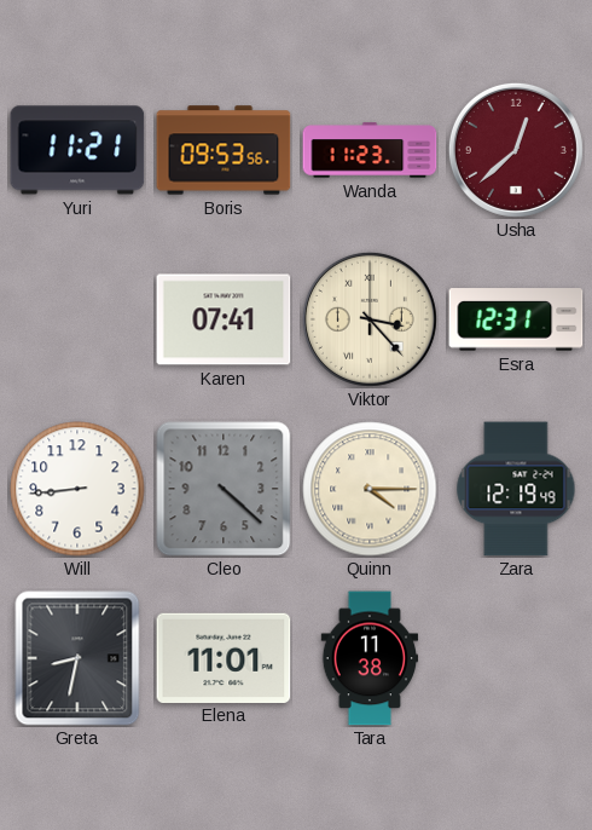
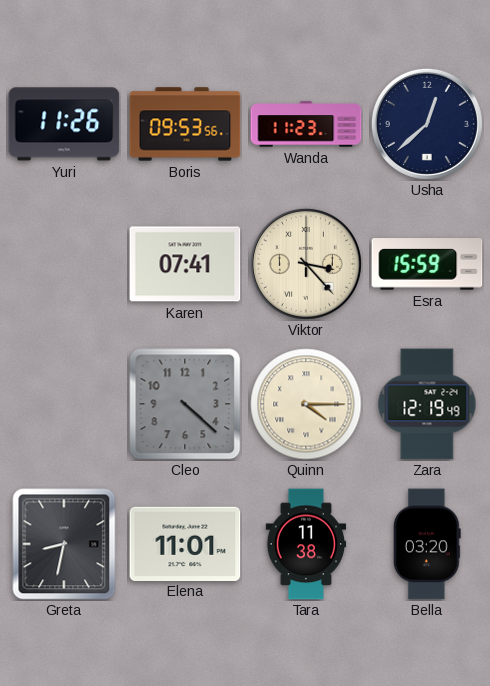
Yuri: 11:21 -> 11:26
Usha dial: burgundy -> navy
Esra: 12:31 -> 15:59
Will: 8:44 -> none
Bella: none -> 03:20
